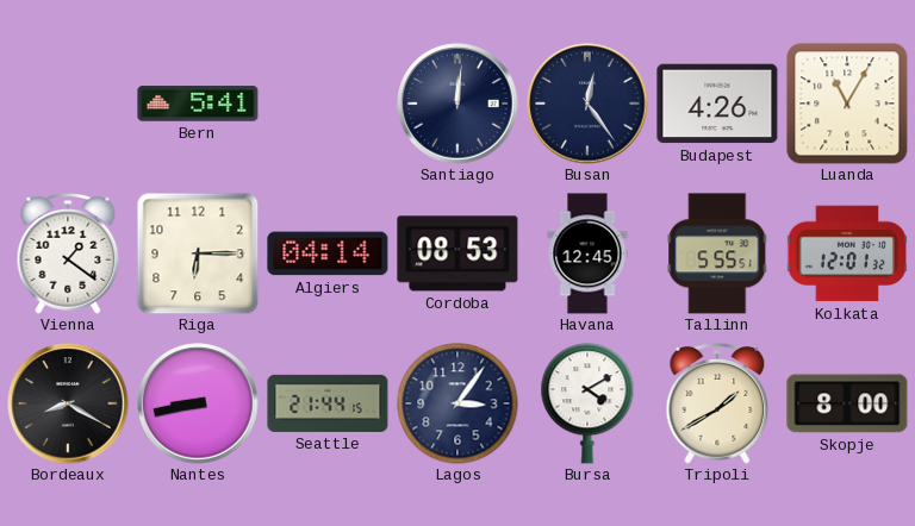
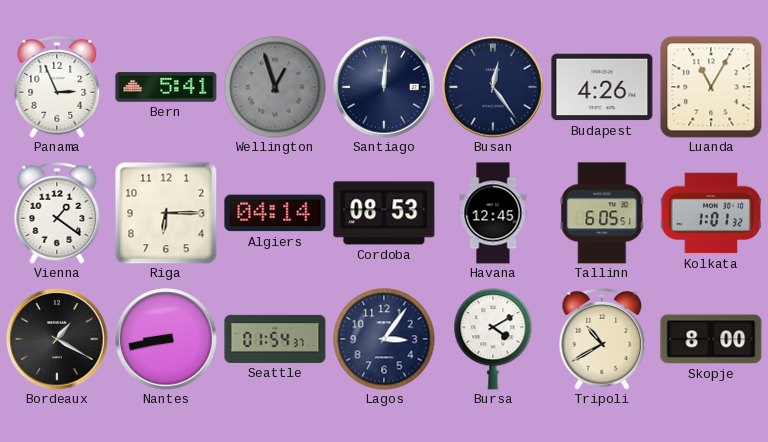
Panama: none -> 2:56
Wellington: none -> 12:57
Tallinn: 5:55 -> 6:05
Kolkata: 12:01 -> 1:01
Bordeaux: 8:20 -> 1:20
Seattle: 21:44 -> 01:54
Tripoli: 1:40 -> 10:40
